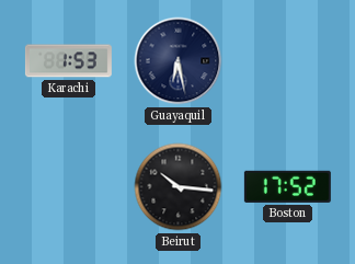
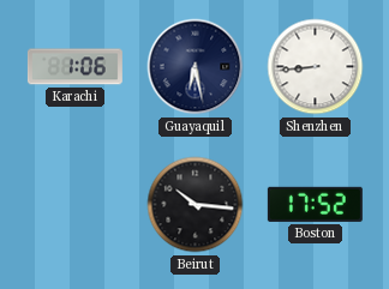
Karachi: 1:53 -> 1:06
Shenzhen: none -> 8:44
